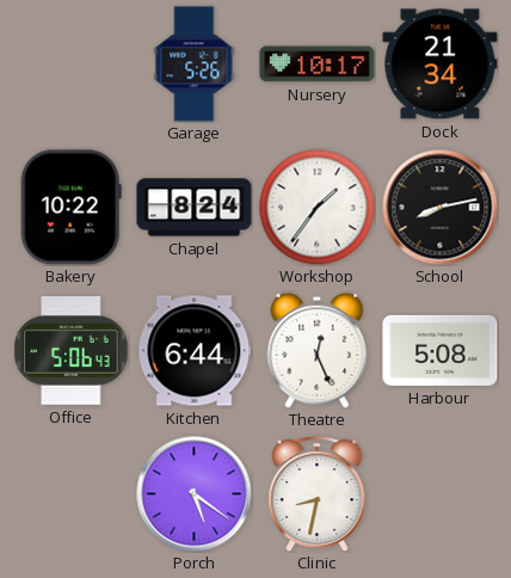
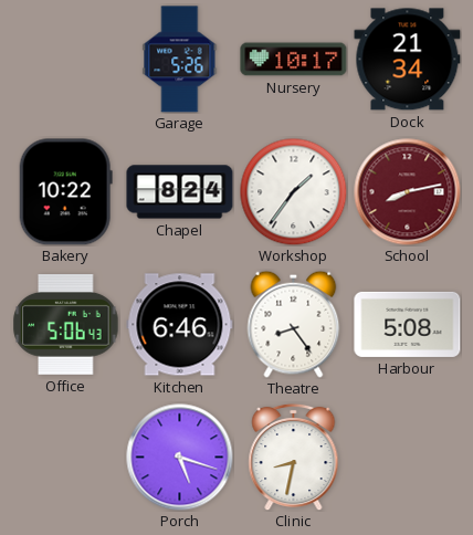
School dial: black -> burgundy
Kitchen: 6:44 -> 6:46
Theatre: 12:26 -> 8:24
Porch: 5:21 -> 5:18
